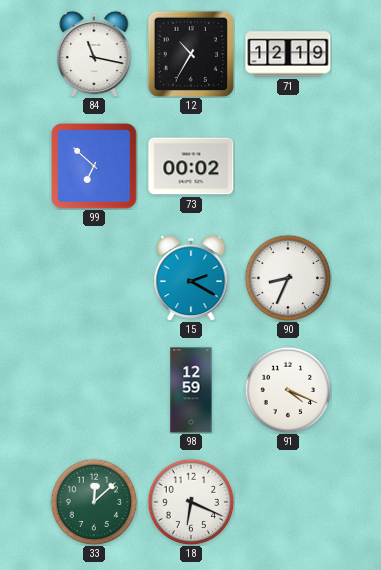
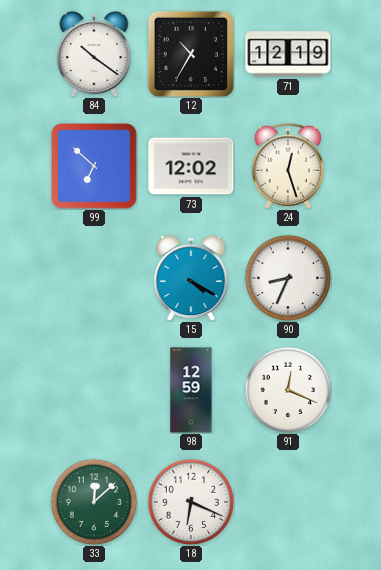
84: 11:17 -> 10:21
73: 00:02 -> 12:02
24: none -> 12:27
15: 2:20 -> 4:20
91: 4:19 -> 12:19
